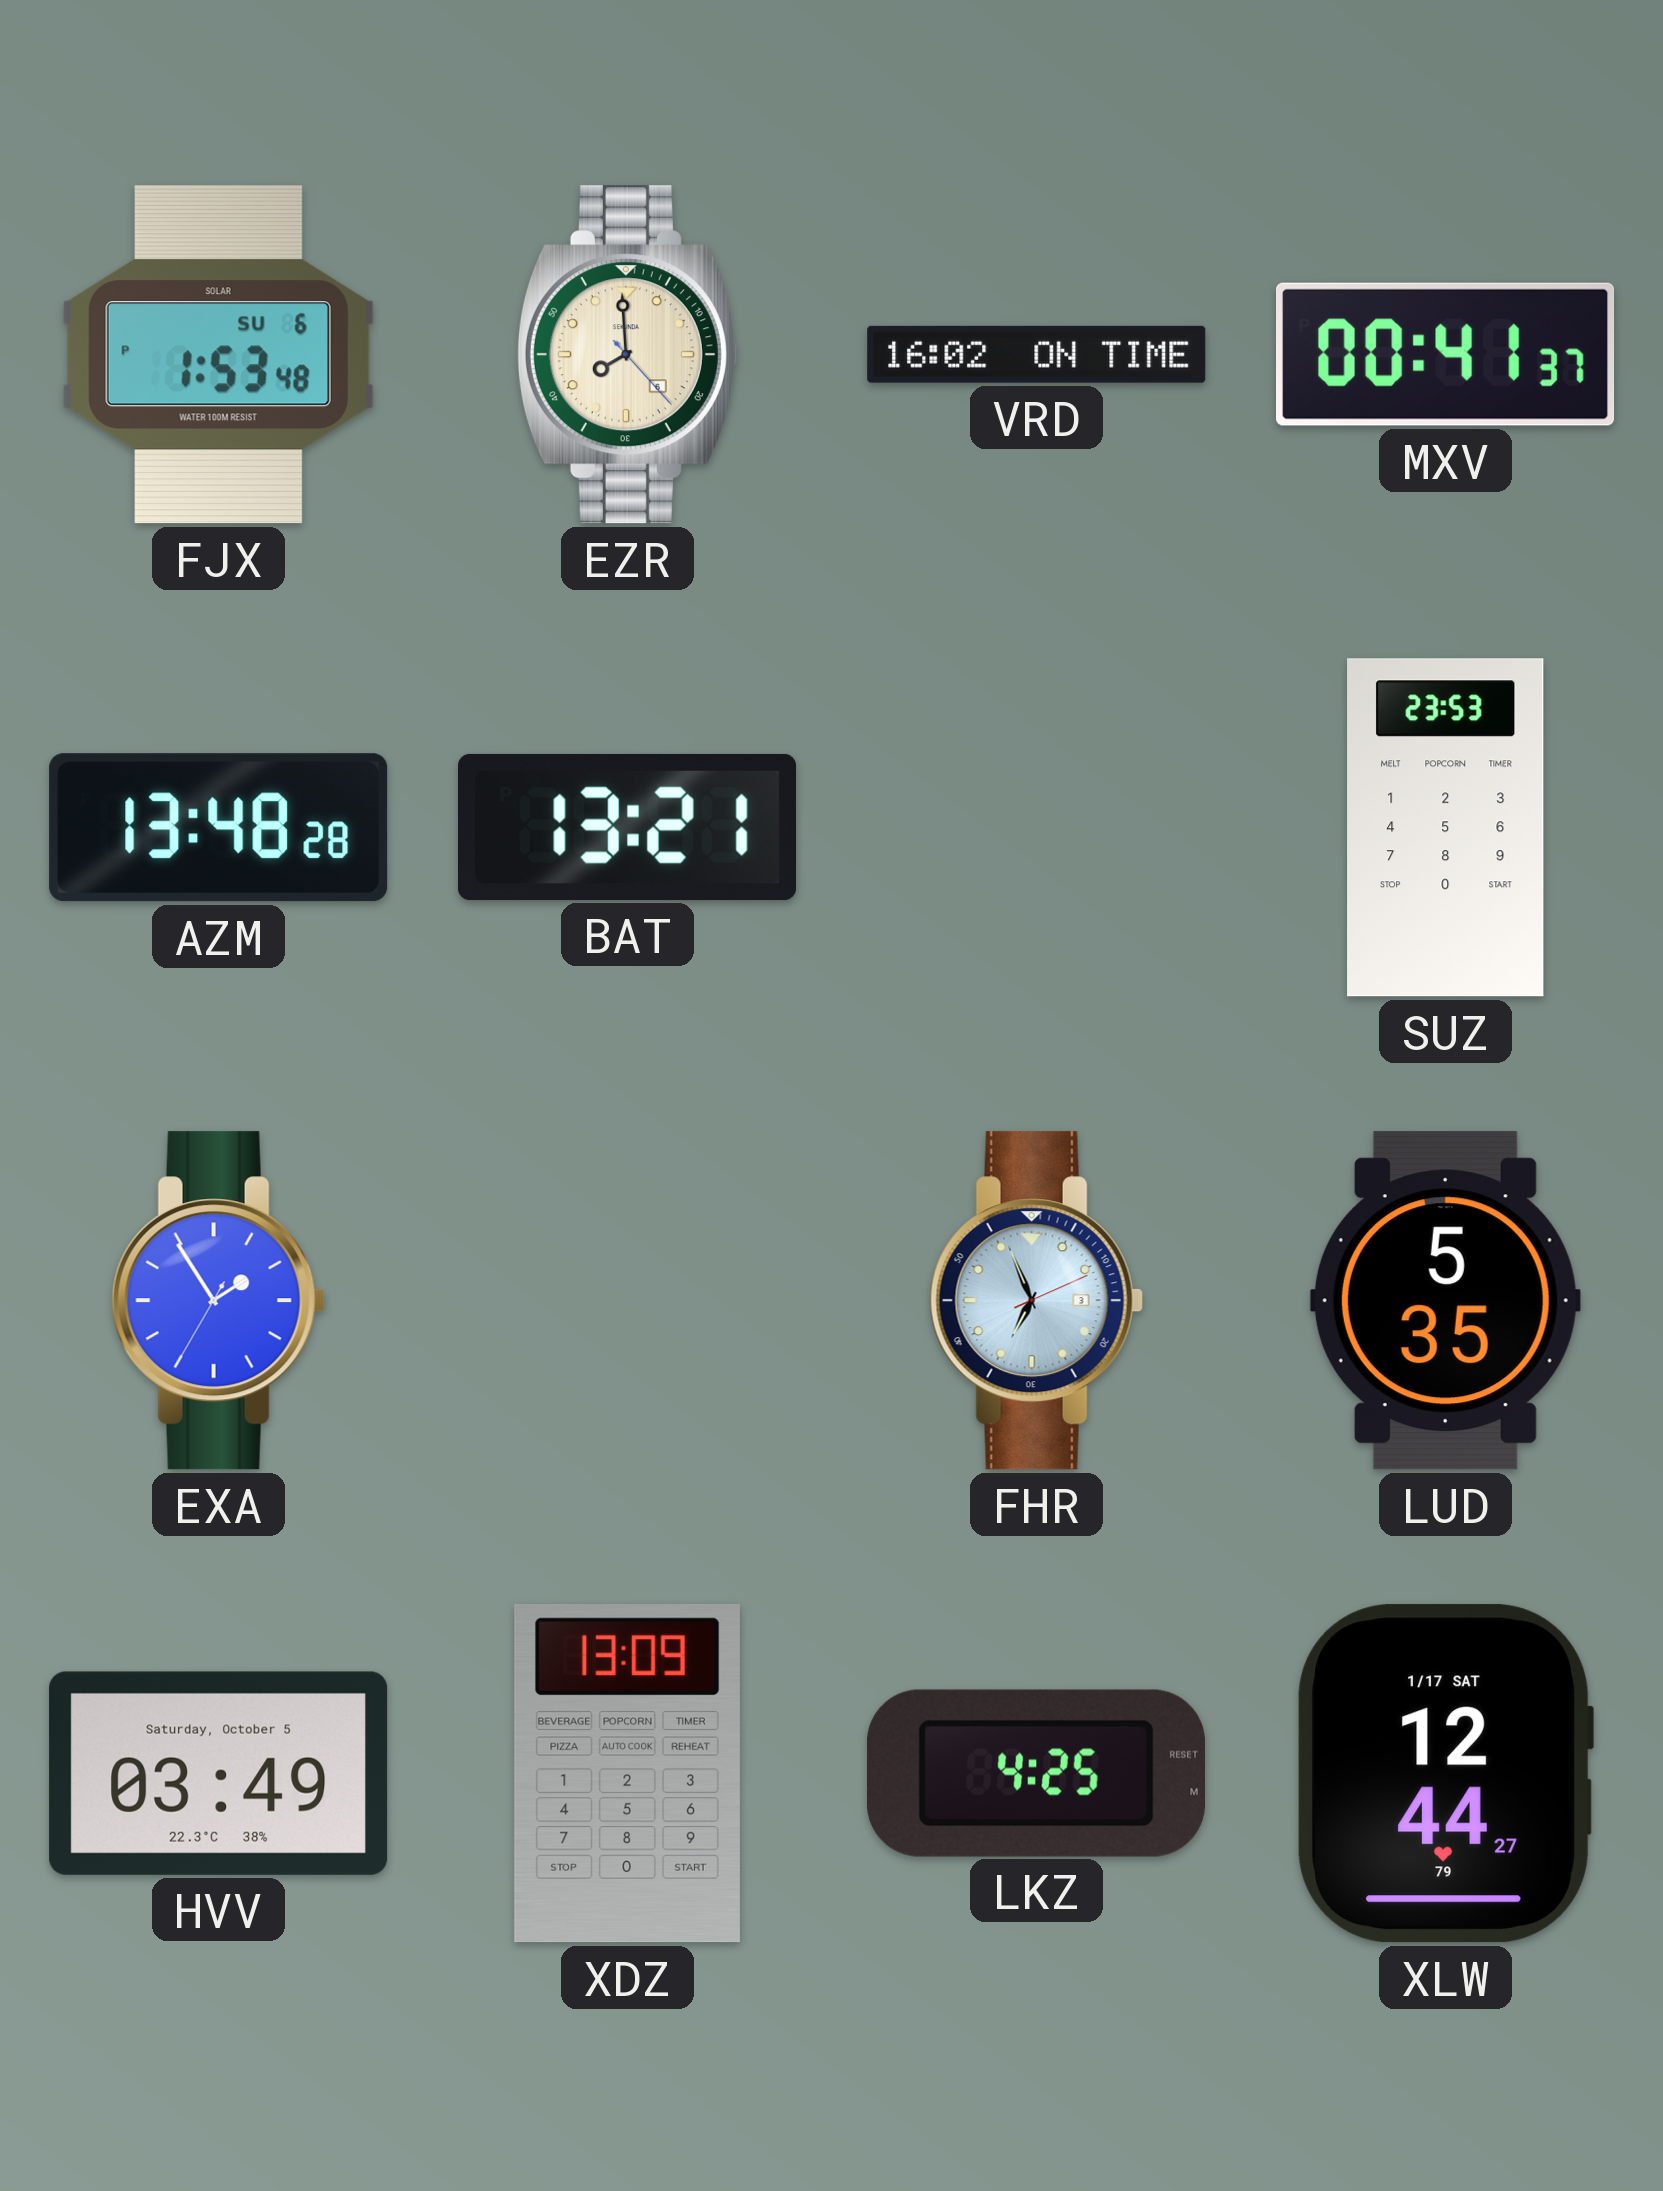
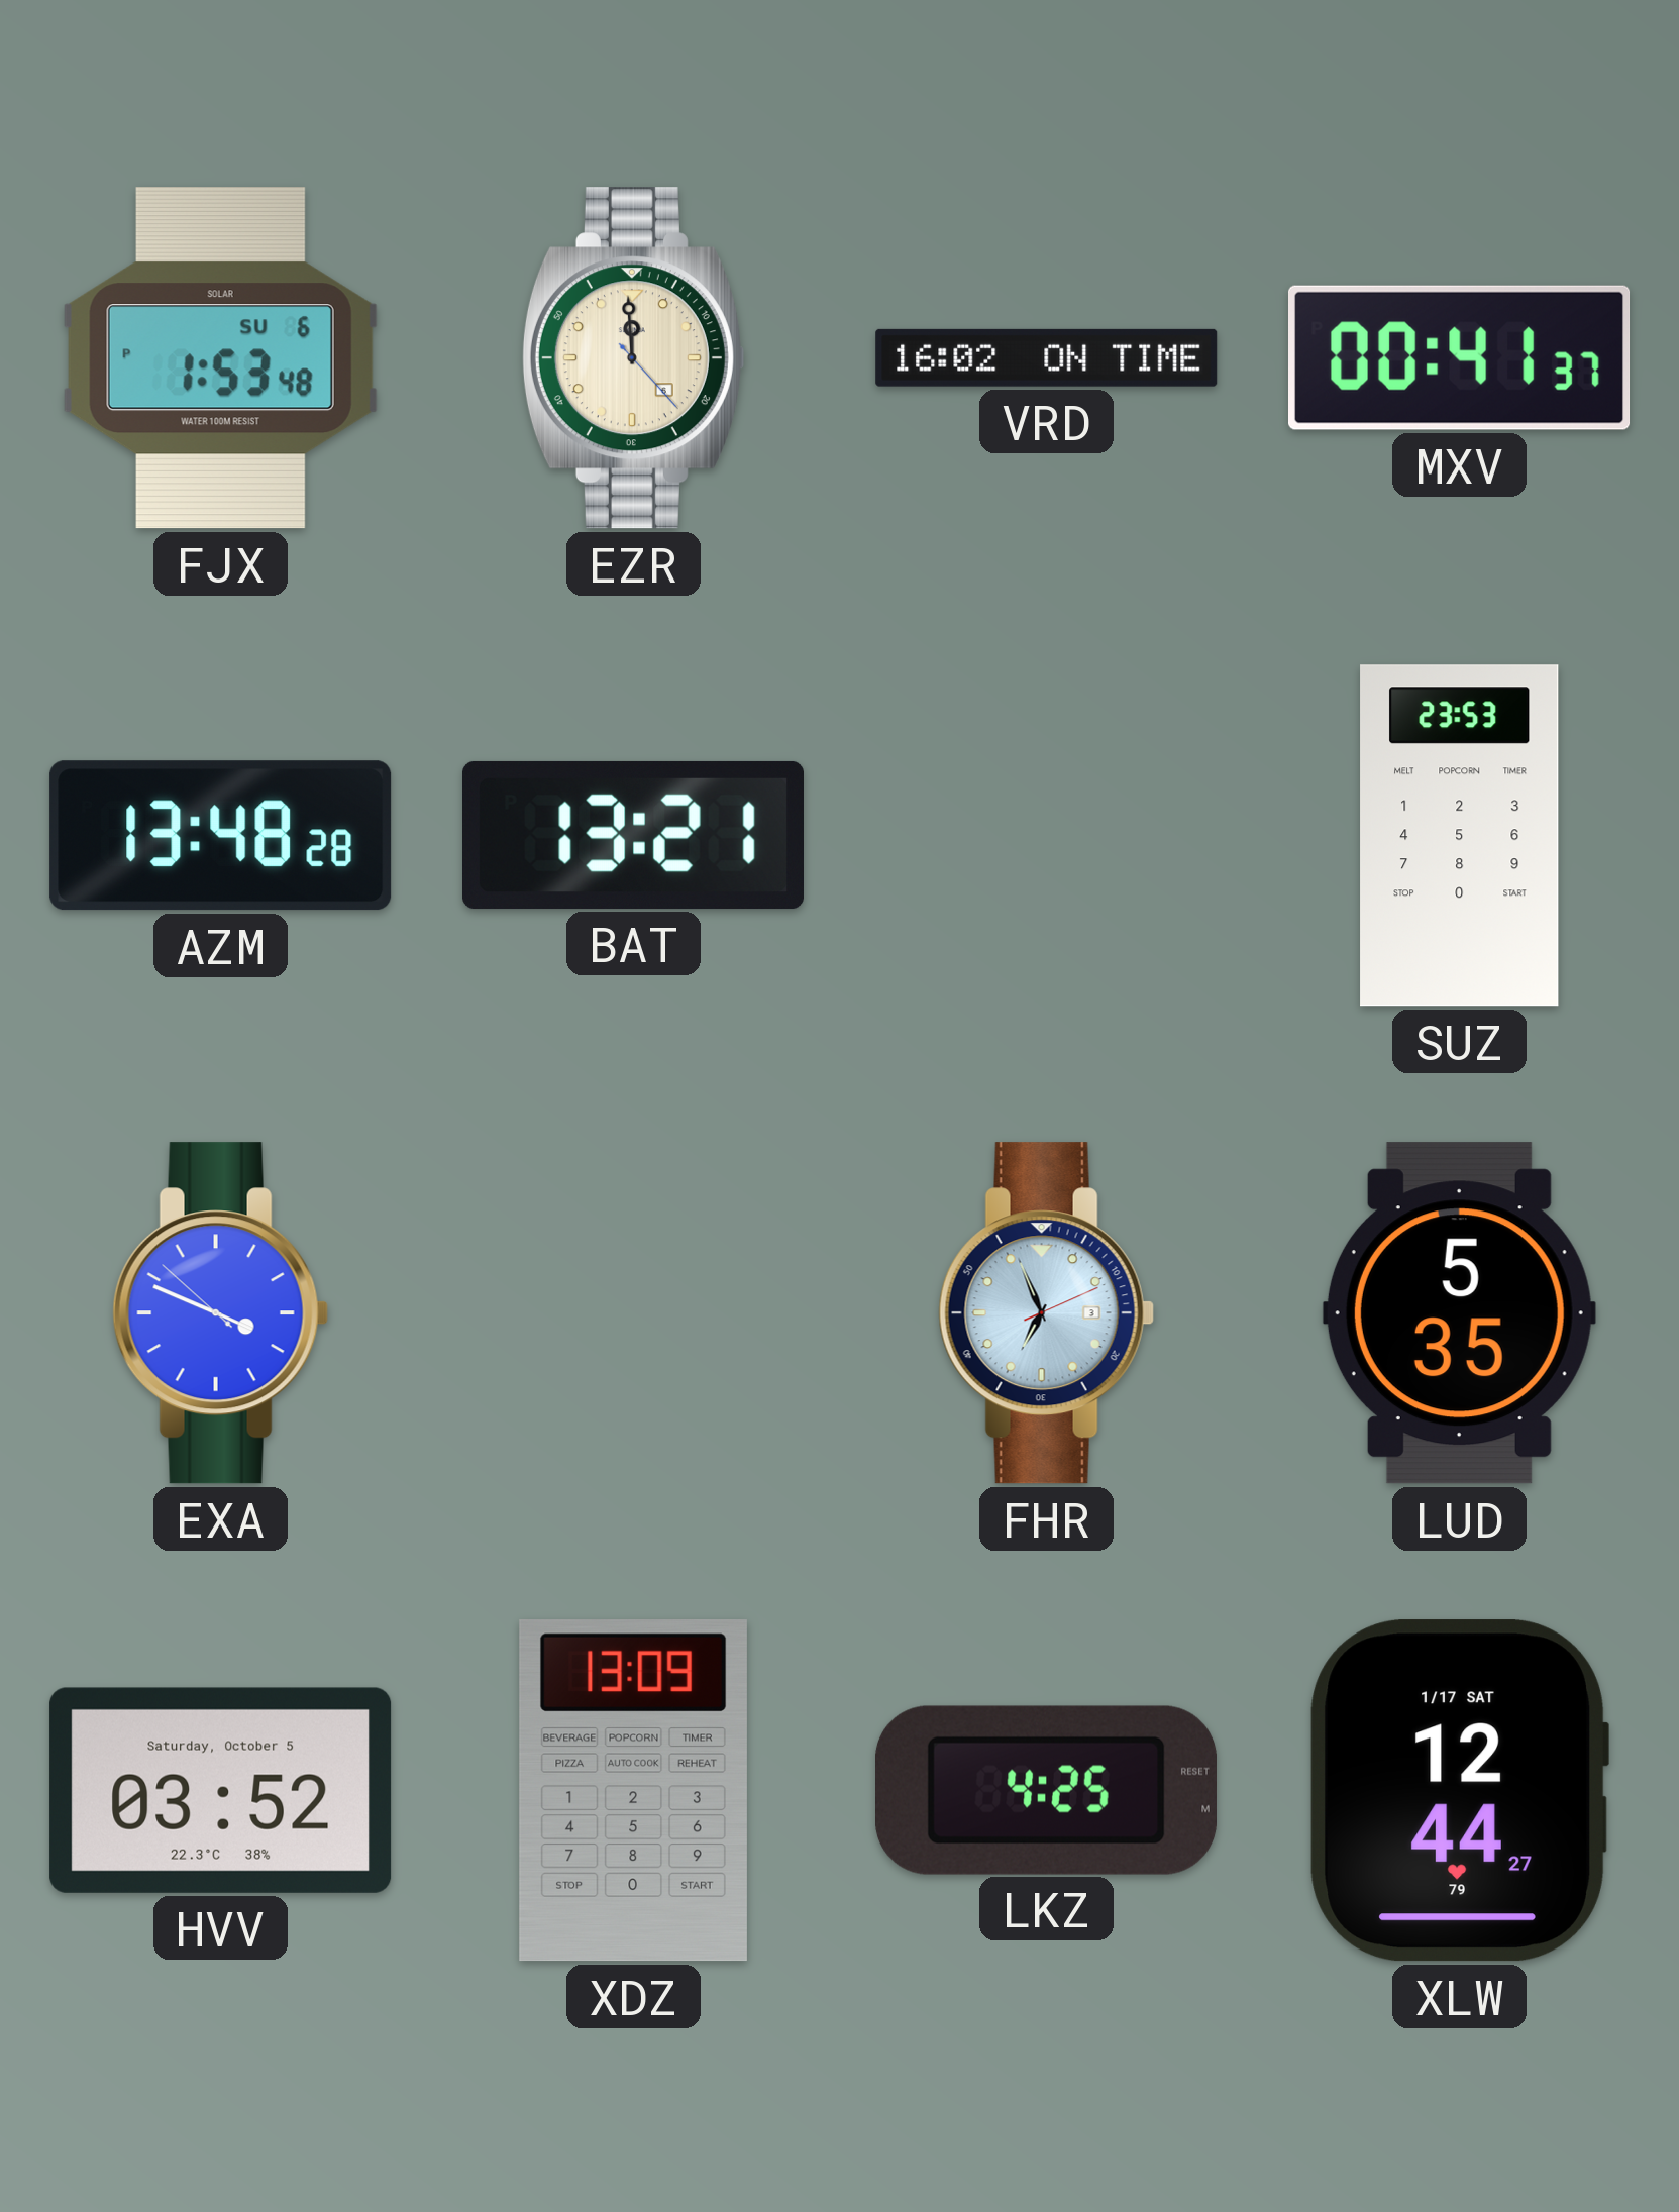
EZR: 7:59 -> 11:59
EXA: 1:54 -> 3:48
HVV: 03:49 -> 03:52
